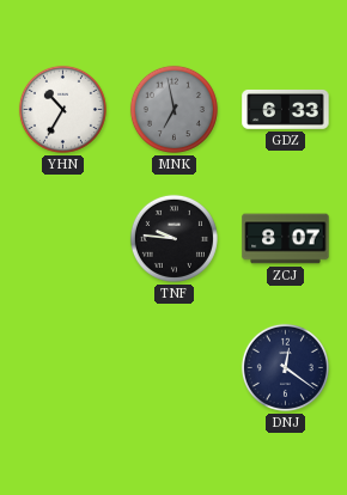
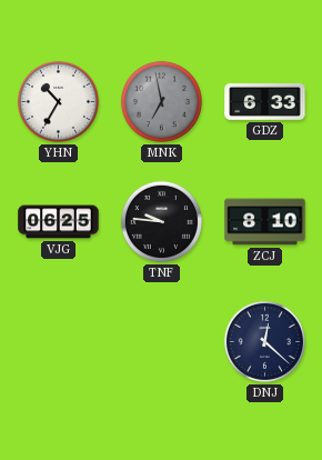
VJG: none -> 06:25
ZCJ: 8:07 -> 8:10
DNJ: 12:21 -> 12:22
